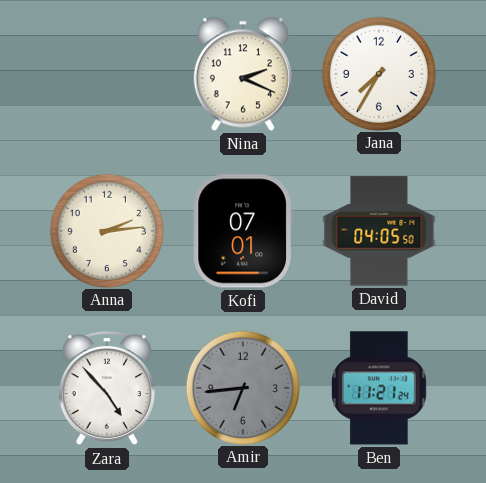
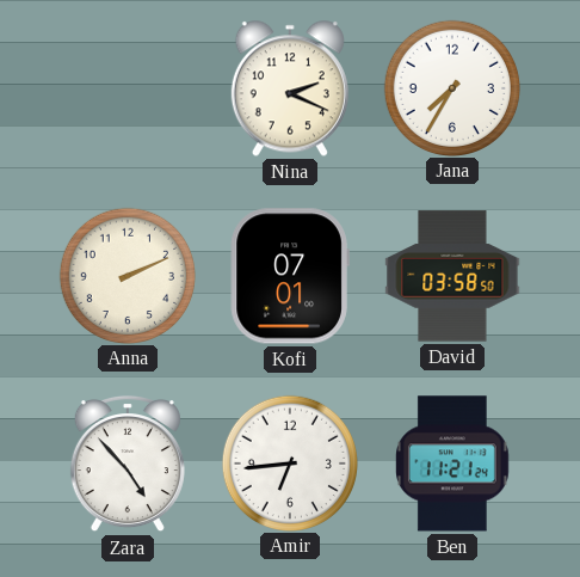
Anna: 2:14 -> 2:11
David: 04:05 -> 03:58
Amir dial: grey -> white
